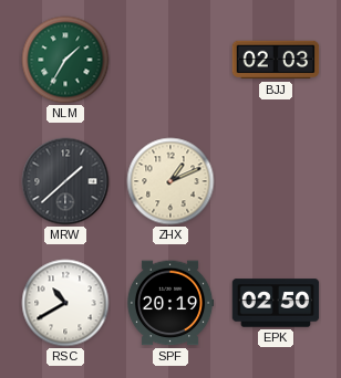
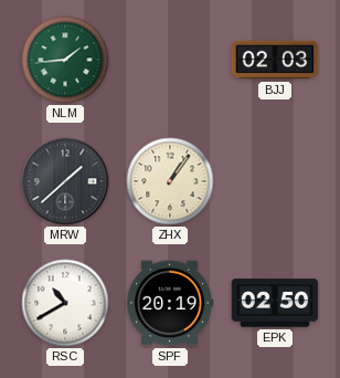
NLM: 1:35 -> 1:44
ZHX: 1:11 -> 1:06
